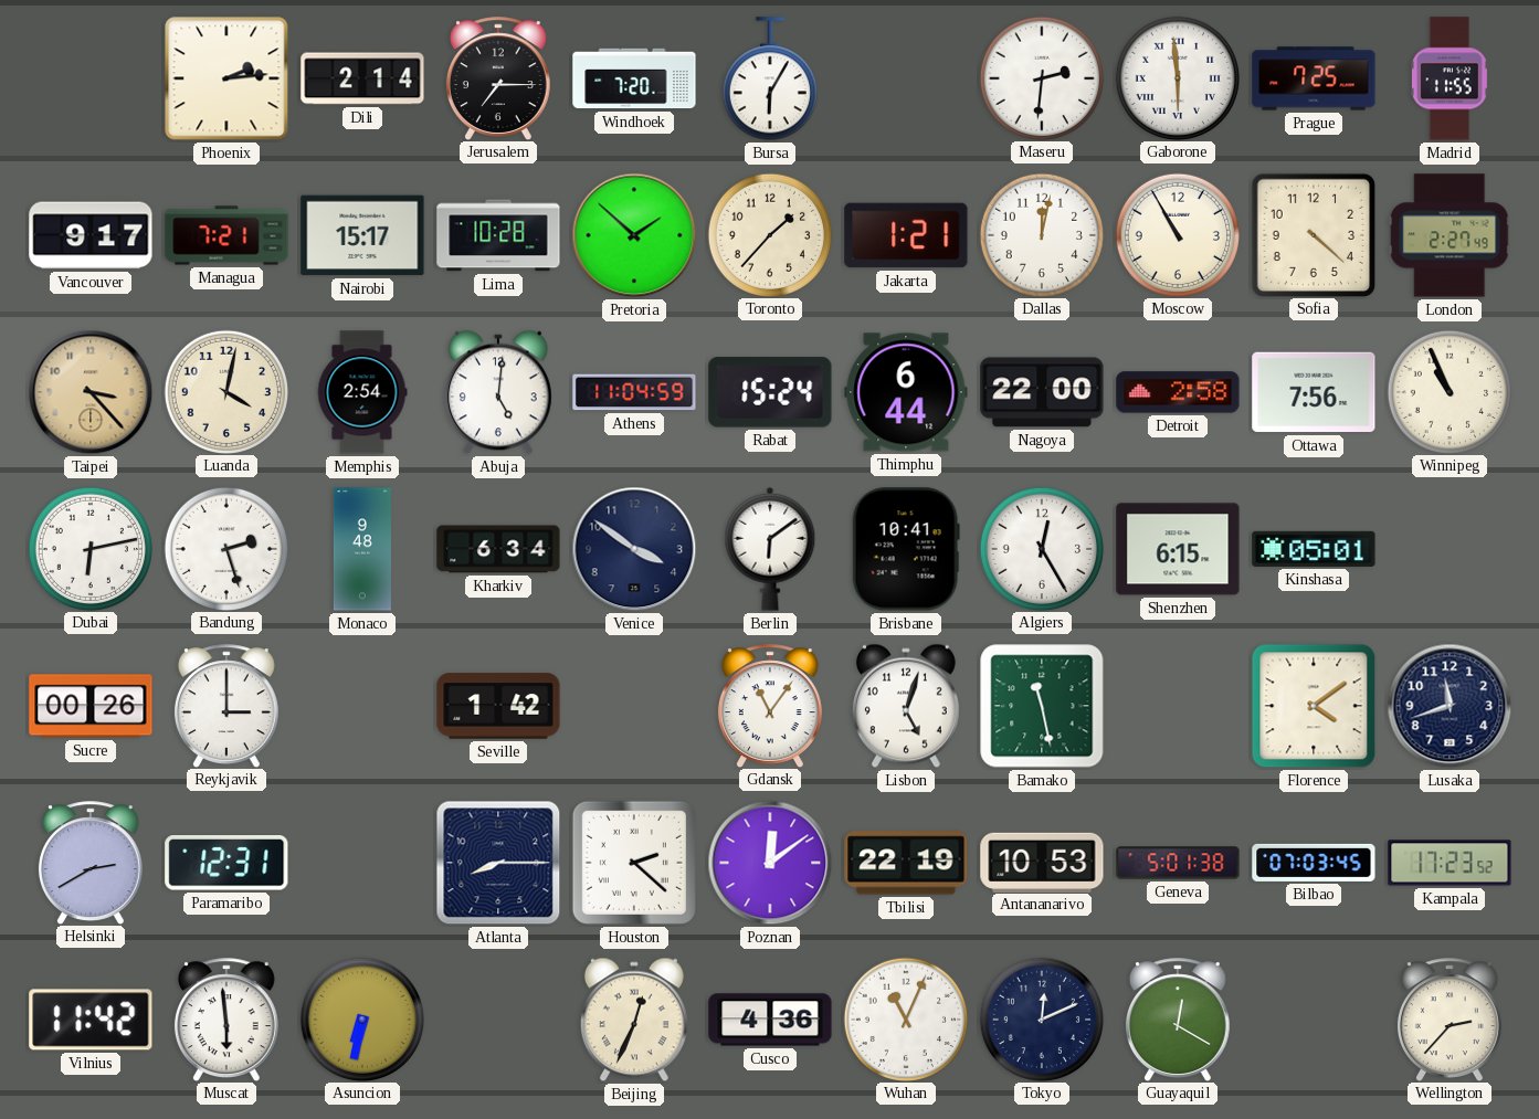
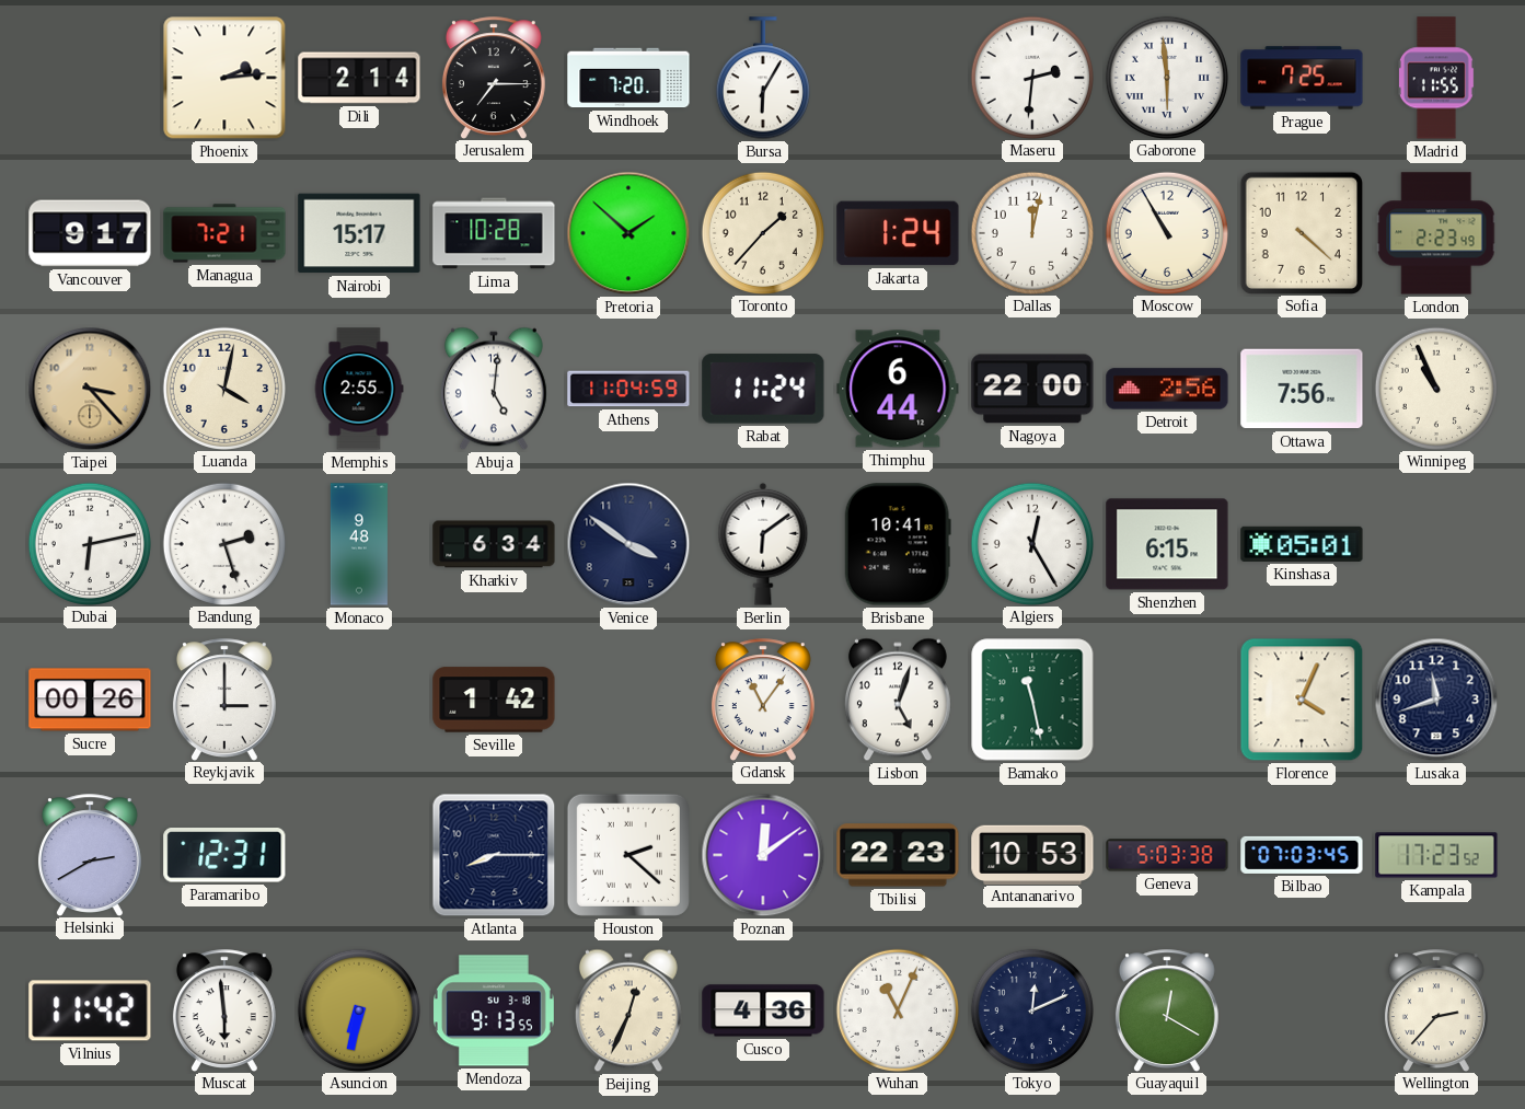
Jakarta: 1:21 -> 1:24
London: 2:27 -> 2:23
Memphis: 2:54 -> 2:55
Rabat: 15:24 -> 11:24
Detroit: 2:58 -> 2:56
Florence: 4:09 -> 4:04
Tbilisi: 22:19 -> 22:23
Geneva: 5:01 -> 5:03
Mendoza: none -> 9:13
